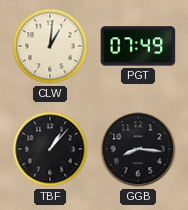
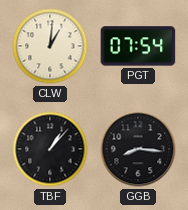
PGT: 07:49 -> 07:54
